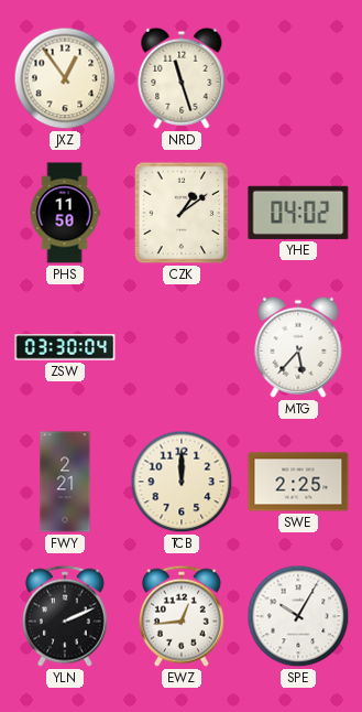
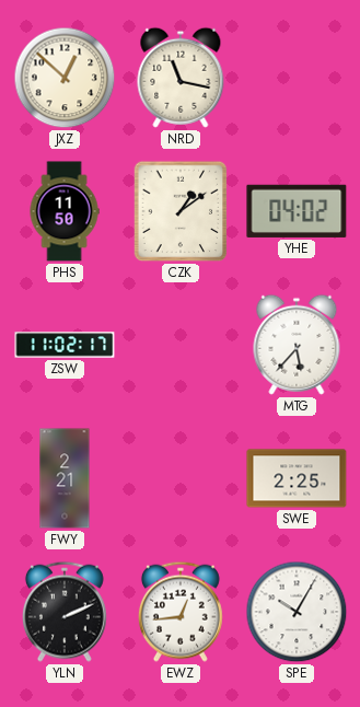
JXZ: 12:54 -> 12:52
NRD: 11:27 -> 11:17
ZSW: 03:30 -> 11:02
TCB: 12:00 -> none
